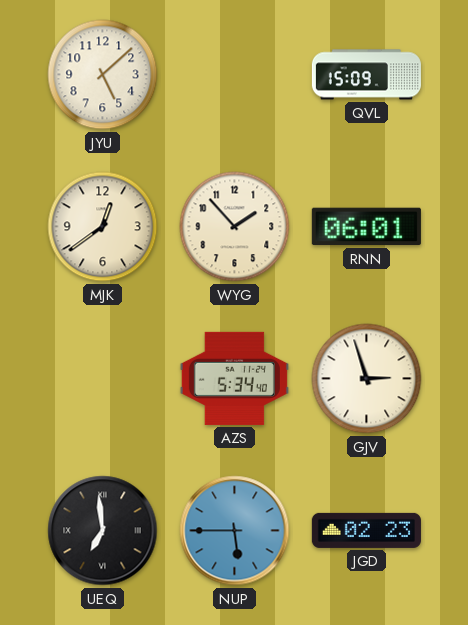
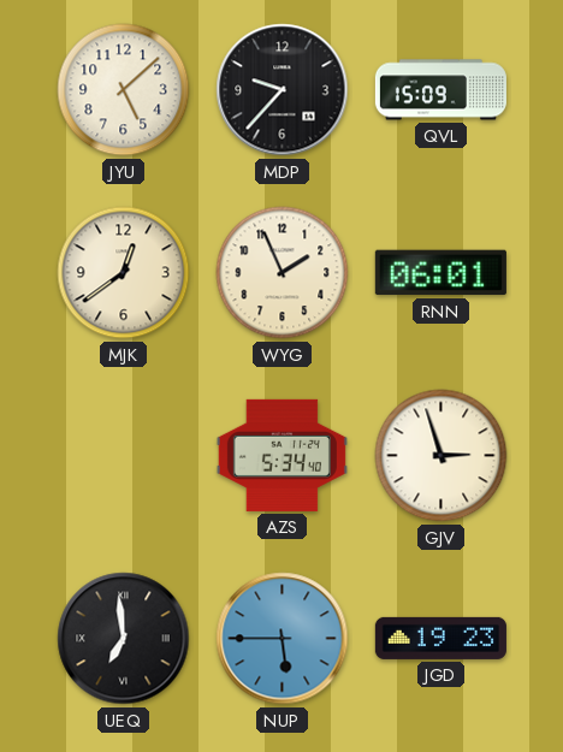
MDP: none -> 9:37
WYG: 1:53 -> 1:56
JGD: 02:23 -> 19:23
